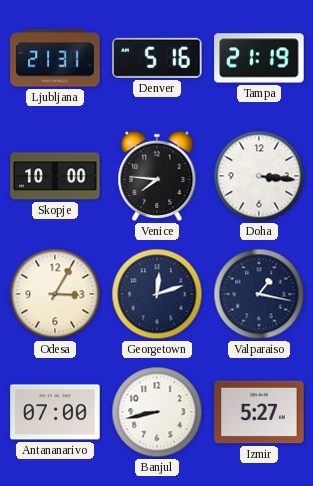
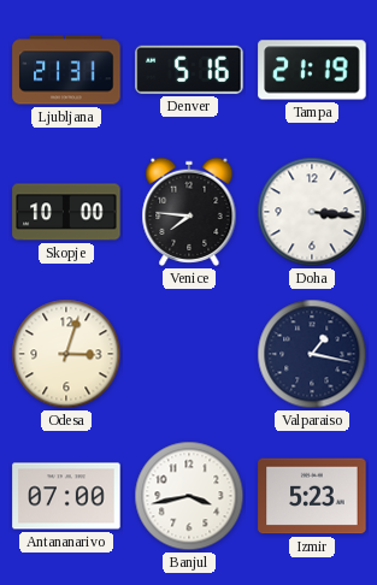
Odesa: 3:05 -> 3:03
Georgetown: 12:12 -> none
Banjul: 8:43 -> 3:43
Izmir: 5:27 -> 5:23
